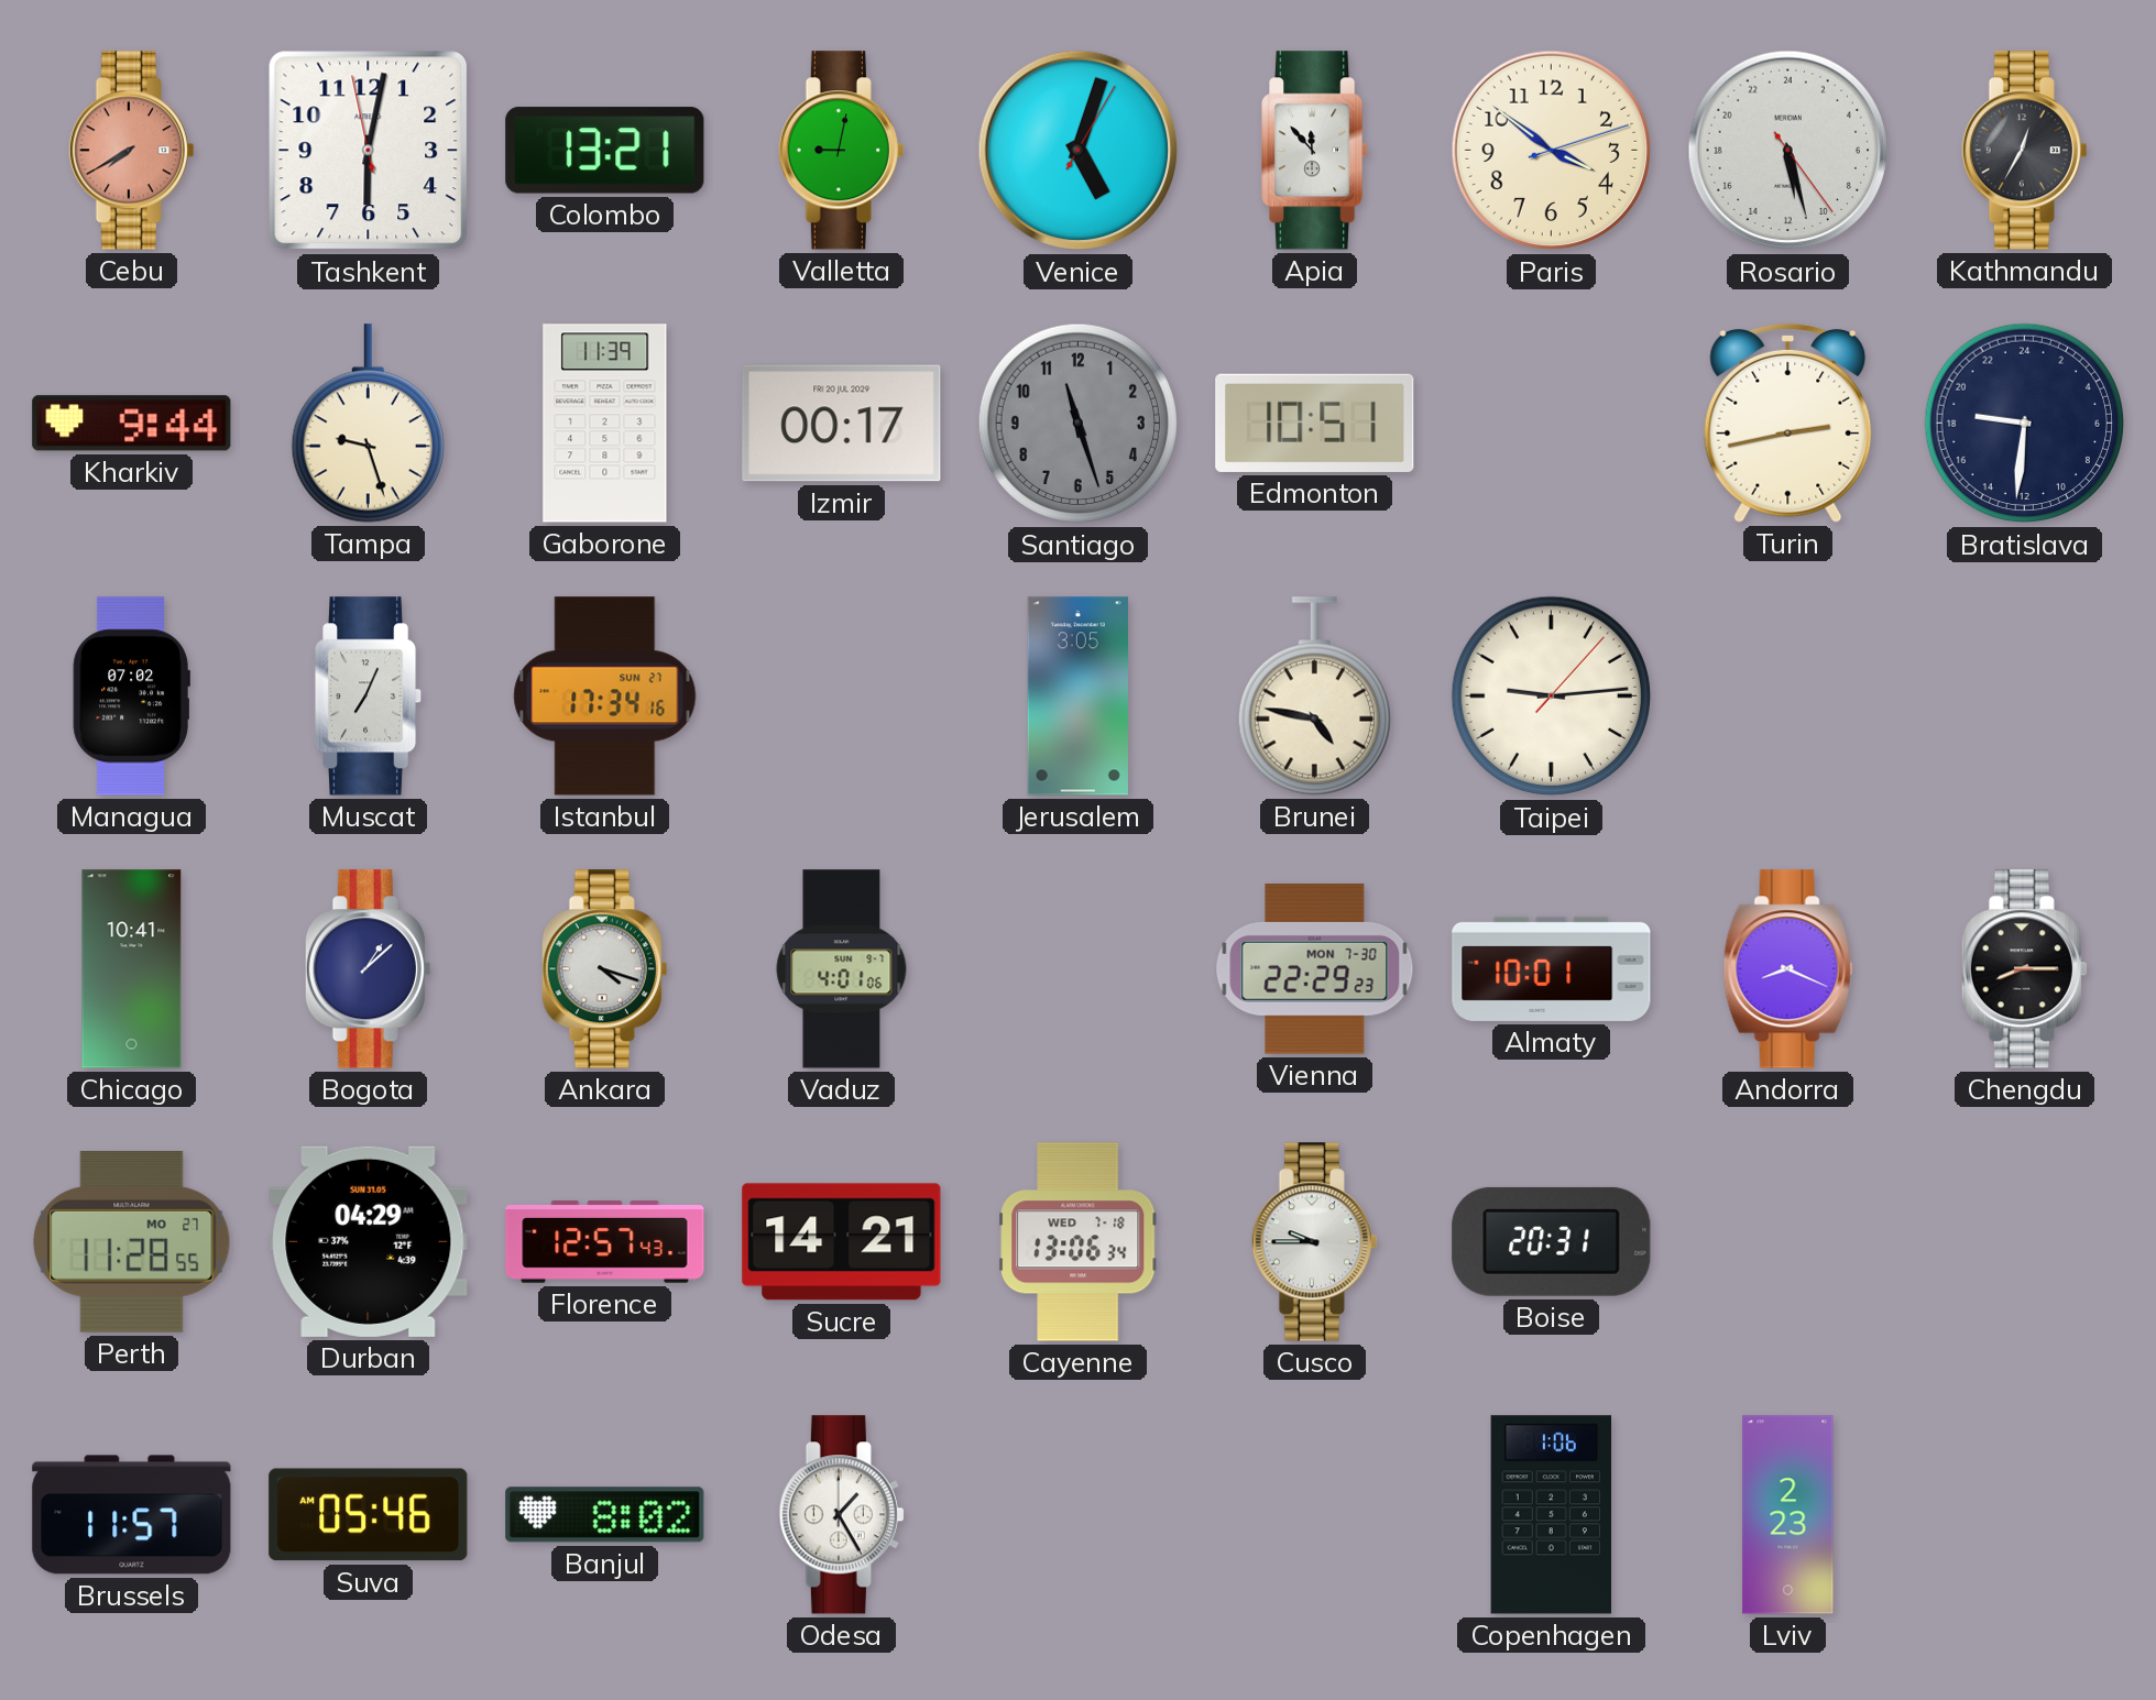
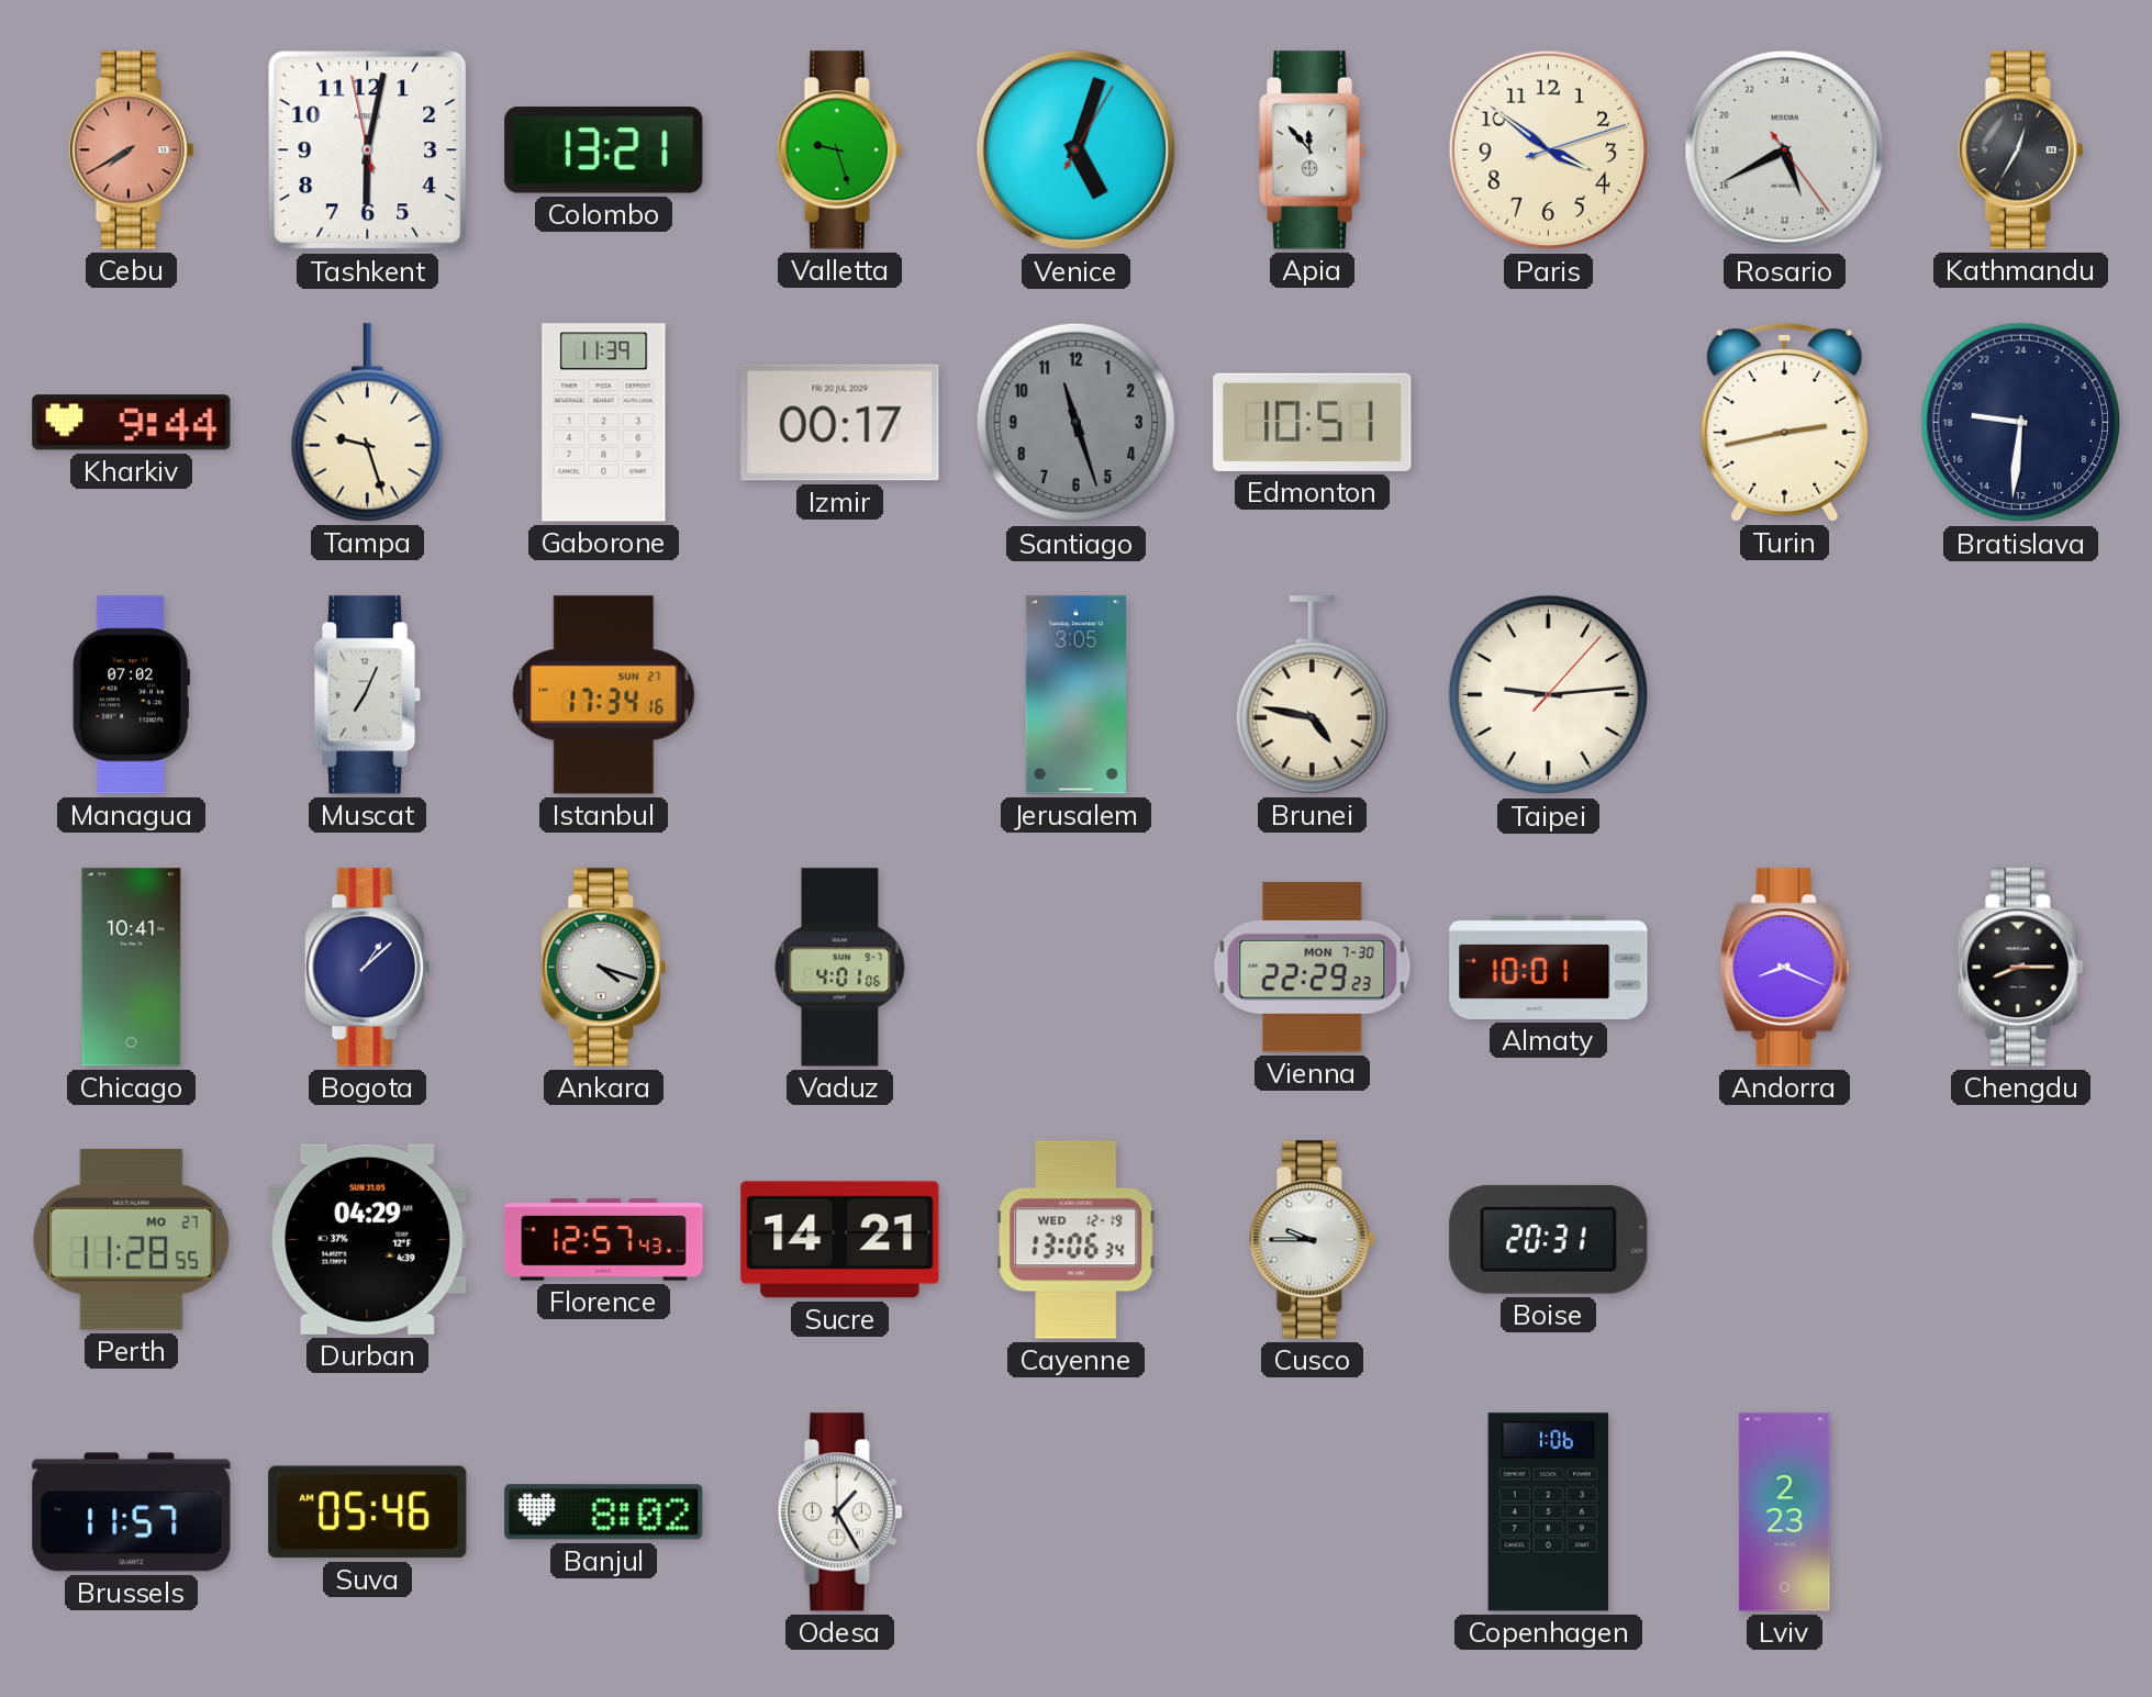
Valletta: 9:02 -> 9:27
Rosario: 11:27 -> 10:40
Cayenne date: WED 7-18 -> WED 12-19
